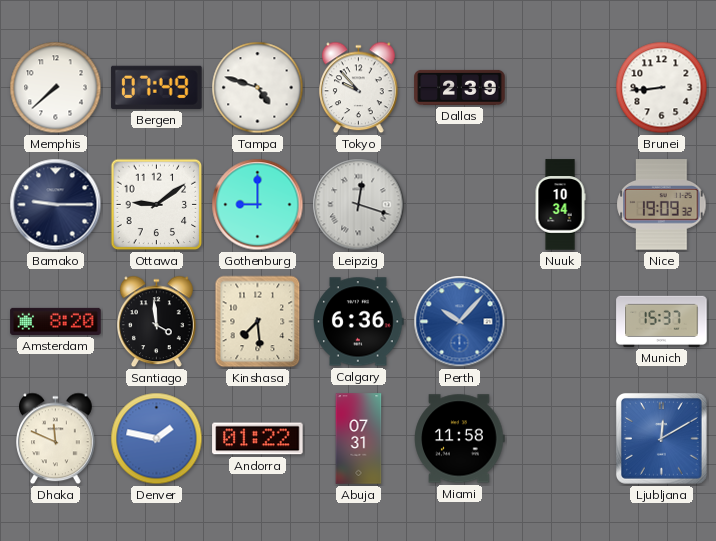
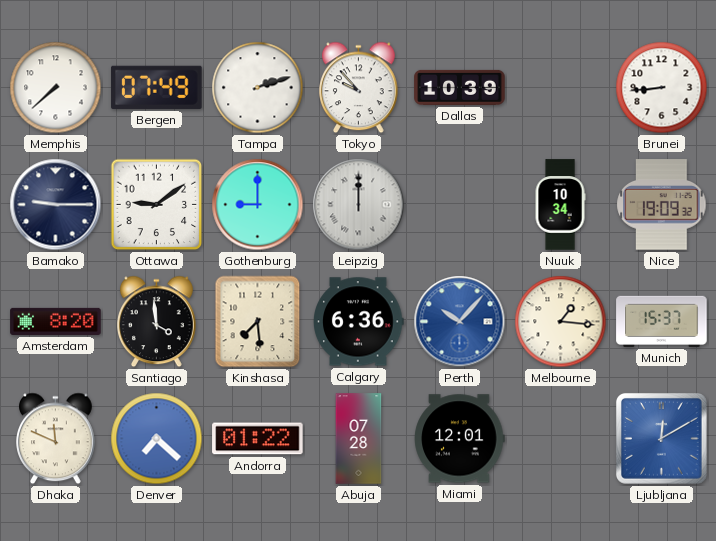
Tampa: 4:48 -> 2:12
Dallas: 2:39 -> 10:39
Leipzig: 12:18 -> 12:00
Melbourne: none -> 1:16
Denver: 1:47 -> 7:22
Abuja: 07:31 -> 07:28
Miami: 11:58 -> 12:01
